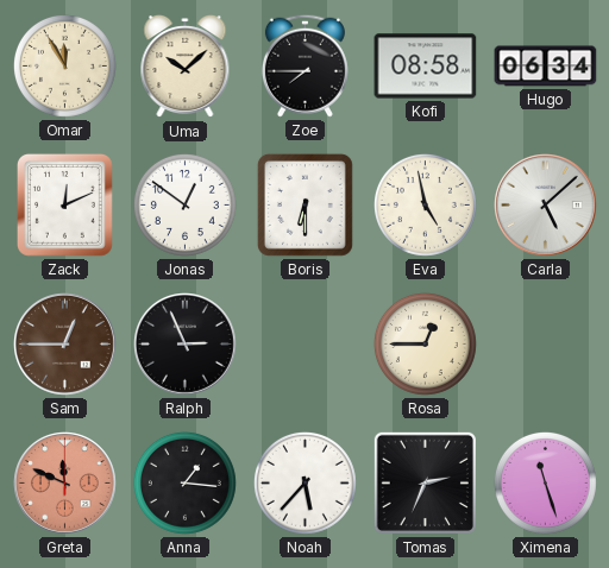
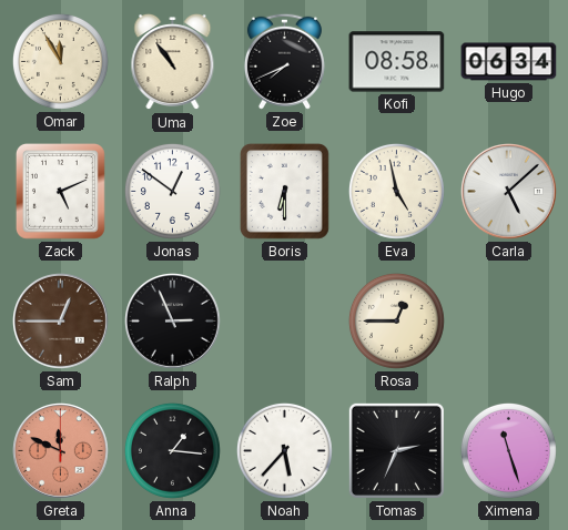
Uma: 10:08 -> 10:54
Zoe: 7:45 -> 7:41
Zack: 12:11 -> 5:11
